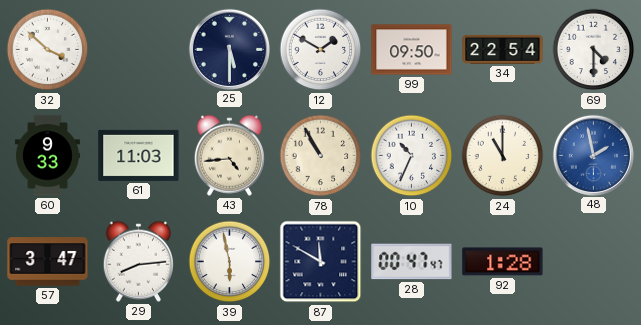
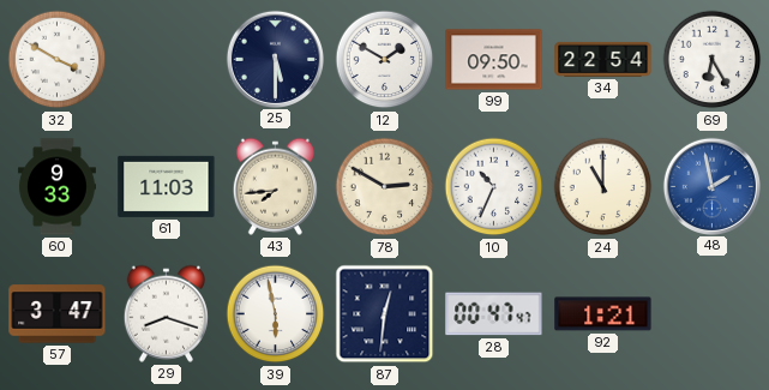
32: 3:52 -> 3:50
69: 4:30 -> 6:25
43: 4:44 -> 7:44
78: 10:55 -> 2:50
29: 8:14 -> 8:18
87: 11:50 -> 12:31
92: 1:28 -> 1:21
